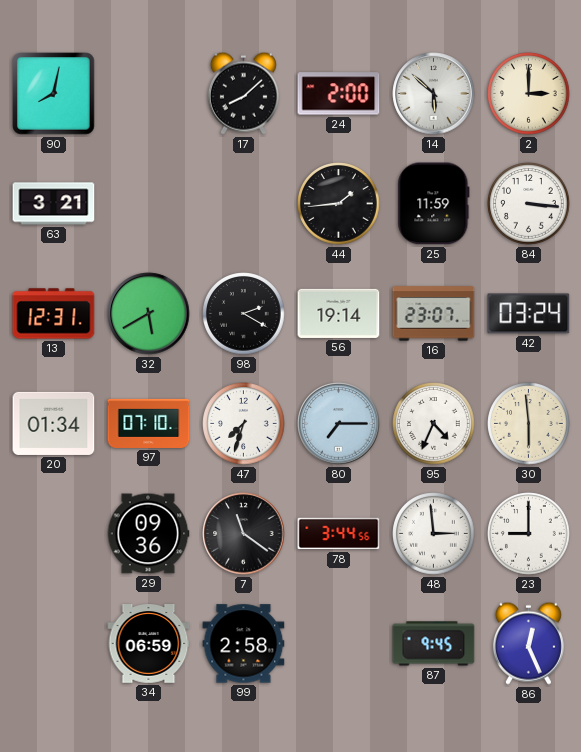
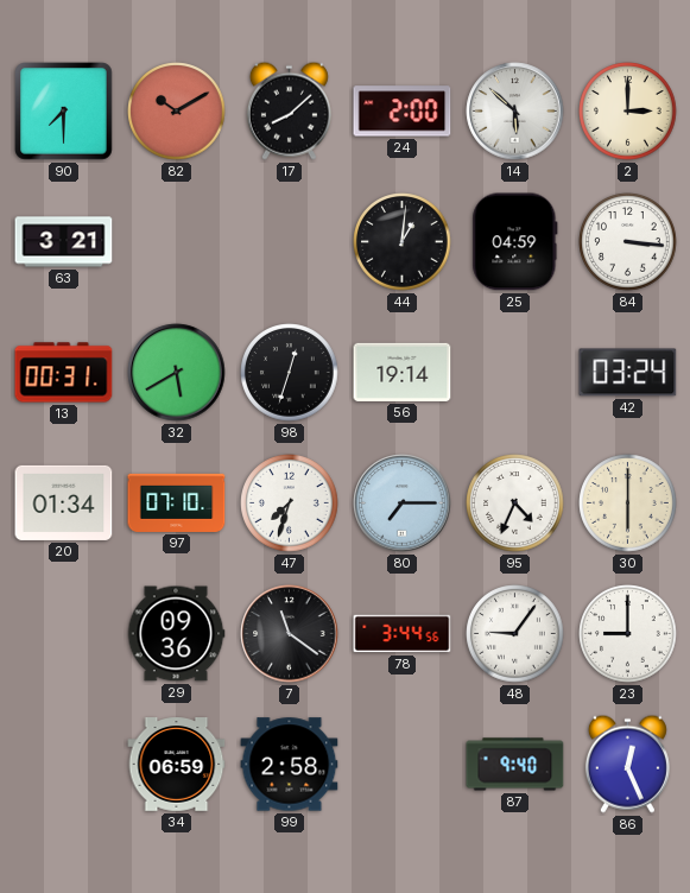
90: 8:02 -> 7:30
82: none -> 10:10
44: 1:44 -> 1:01
25: 11:59 -> 04:59
13: 12:31 -> 00:31
98: 2:20 -> 12:33
16: 23:07 -> none
30: 5:59 -> 6:00
48: 2:59 -> 9:06
87: 9:45 -> 9:40
